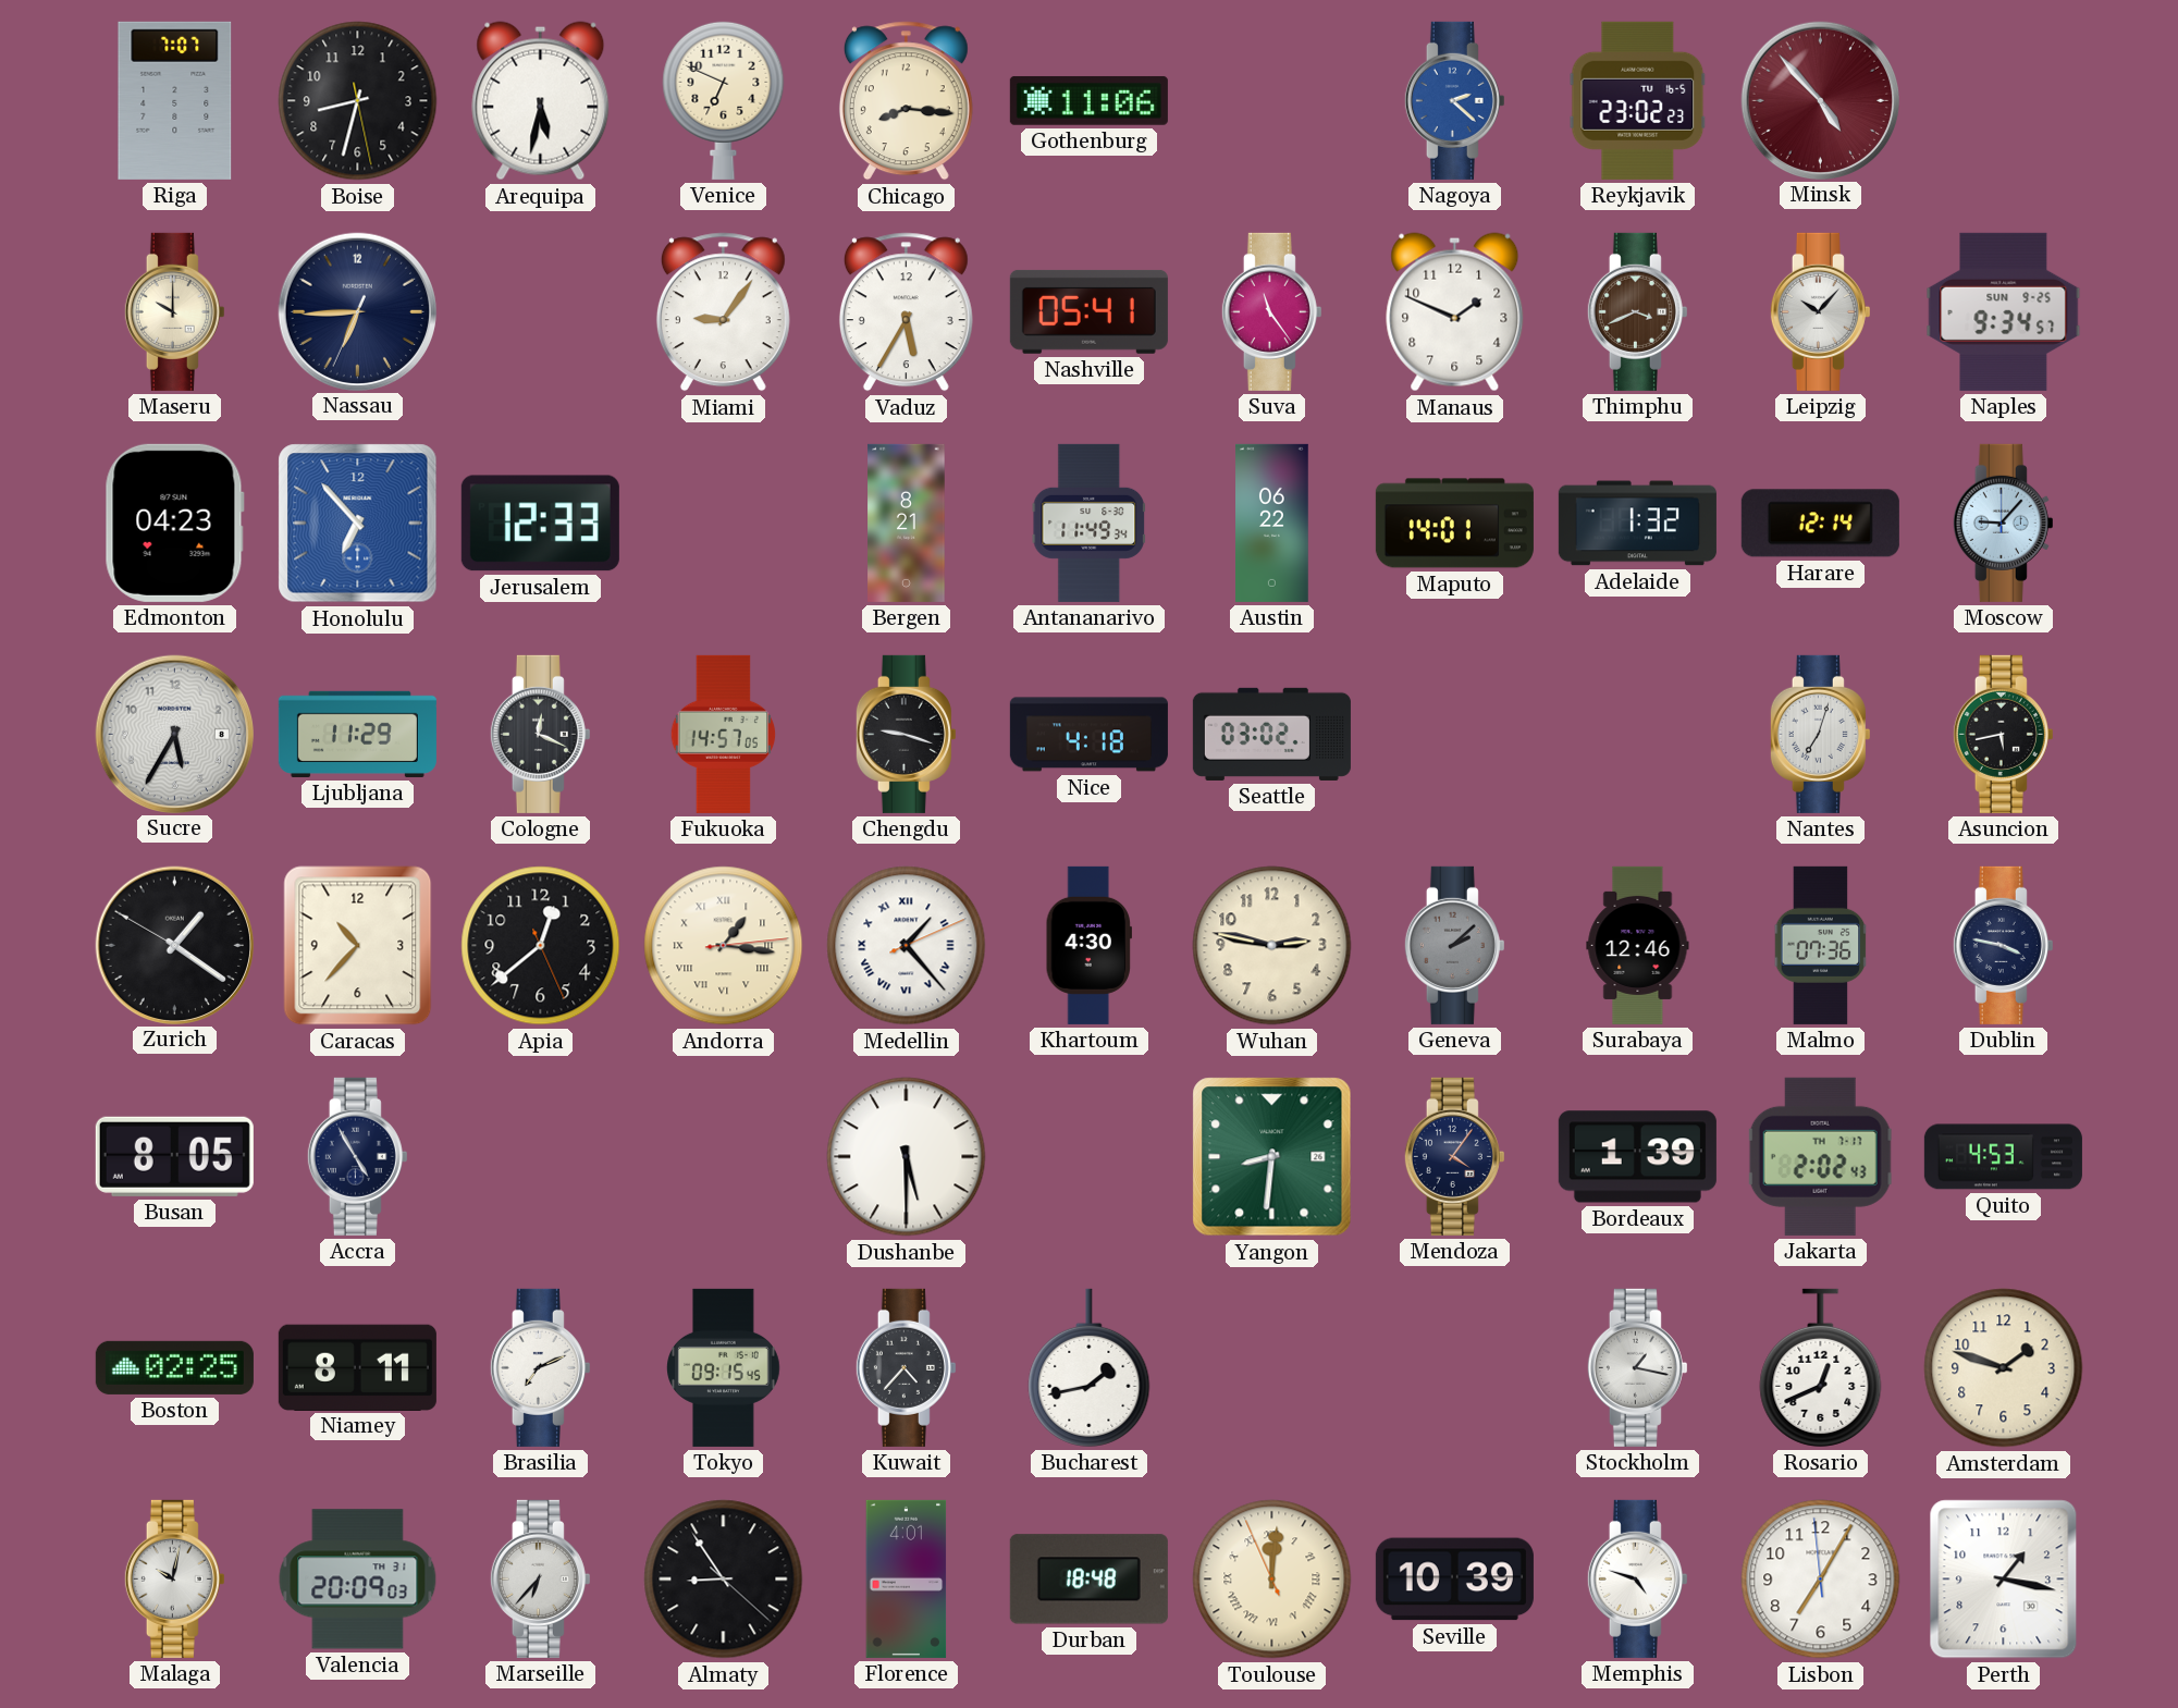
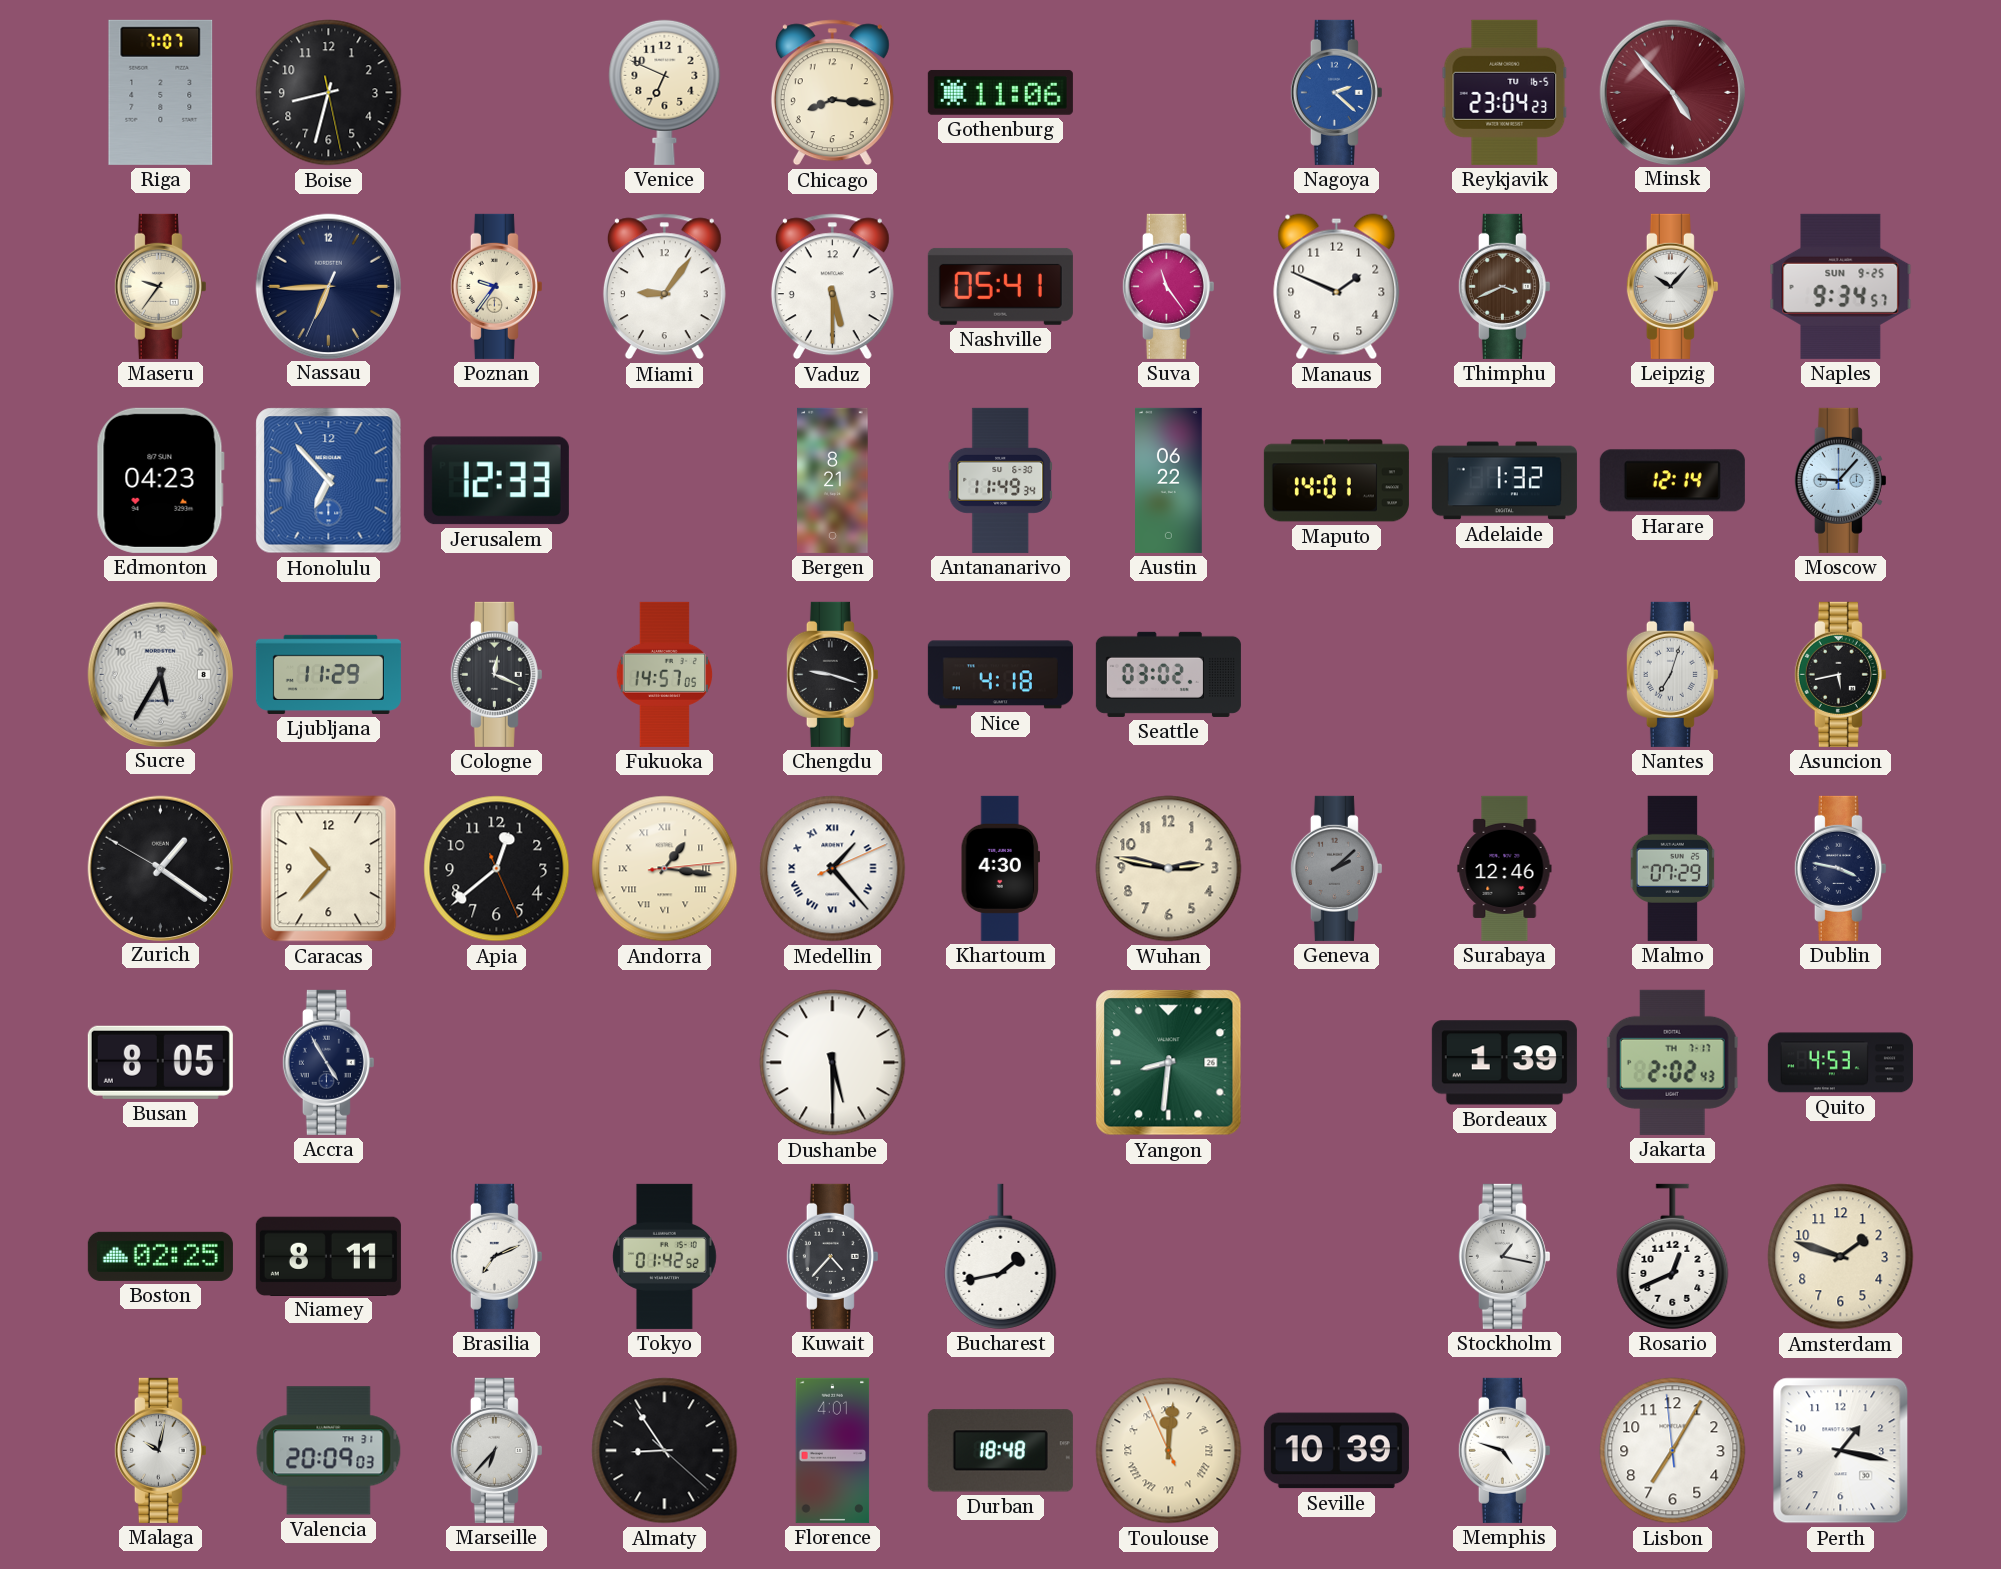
Arequipa: 5:32 -> none
Reykjavik: 23:02 -> 23:04
Maseru: 10:00 -> 9:36
Poznan: none -> 9:36
Vaduz: 5:35 -> 5:30
Malmo: 07:36 -> 07:29
Mendoza: 4:06 -> none
Tokyo: 09:15 -> 01:42
